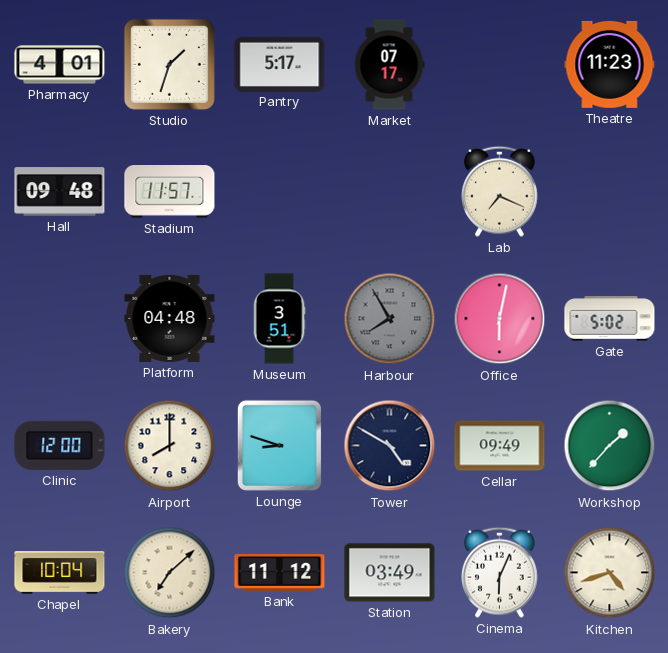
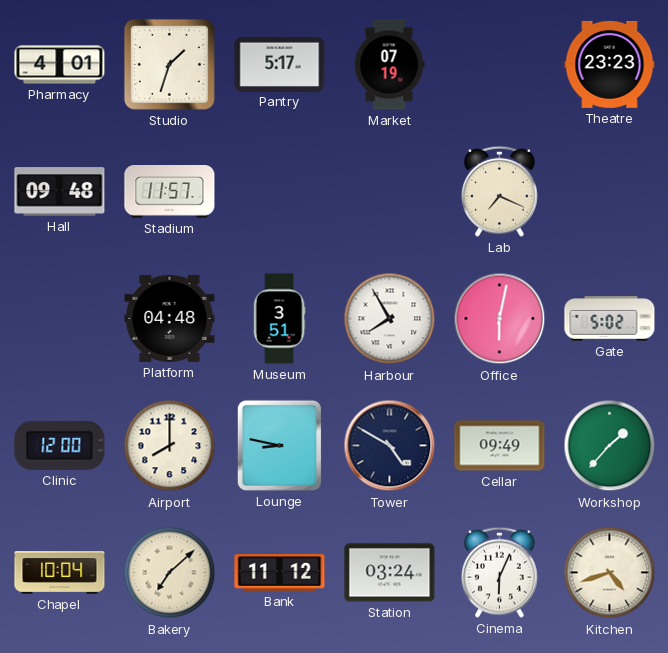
Market: 07:17 -> 07:19
Theatre: 11:23 -> 23:23
Harbour dial: grey -> white
Lounge: 8:48 -> 8:47
Station: 03:49 -> 03:24
